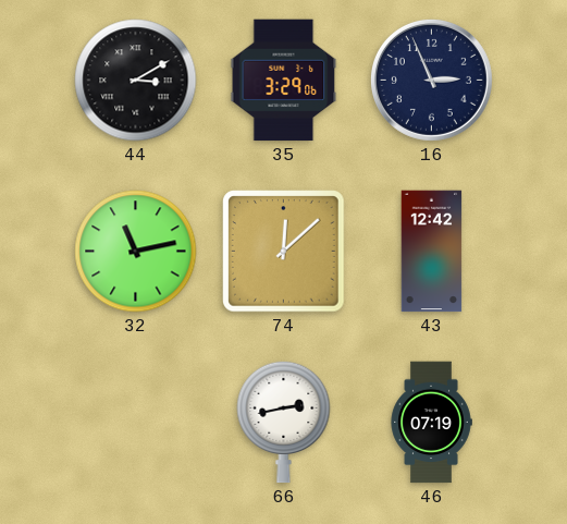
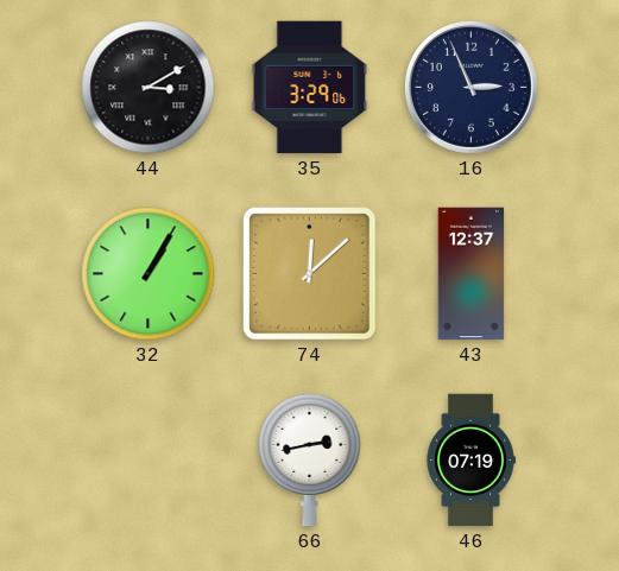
32: 11:13 -> 1:05
43: 12:42 -> 12:37
